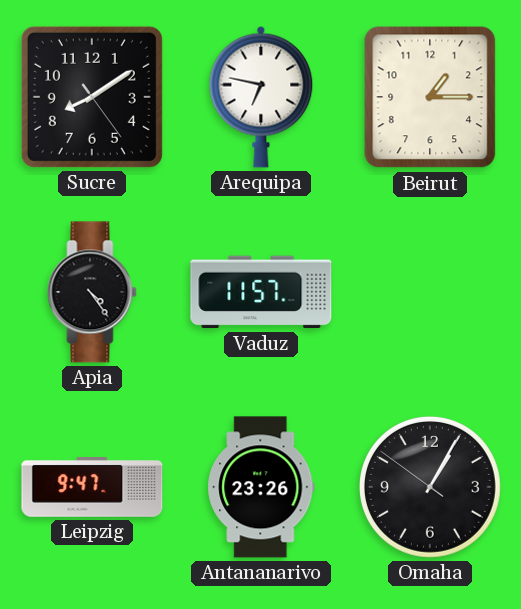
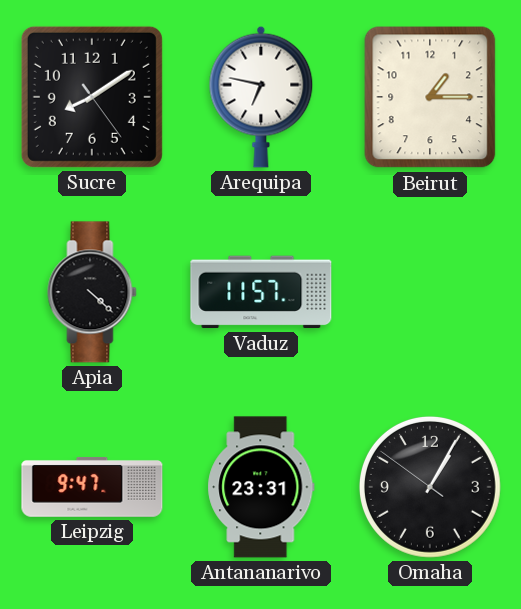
Apia: 4:24 -> 4:22
Antananarivo: 23:26 -> 23:31
